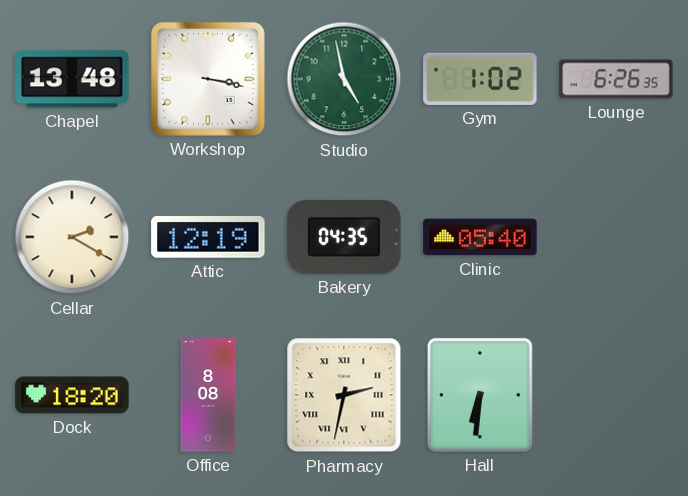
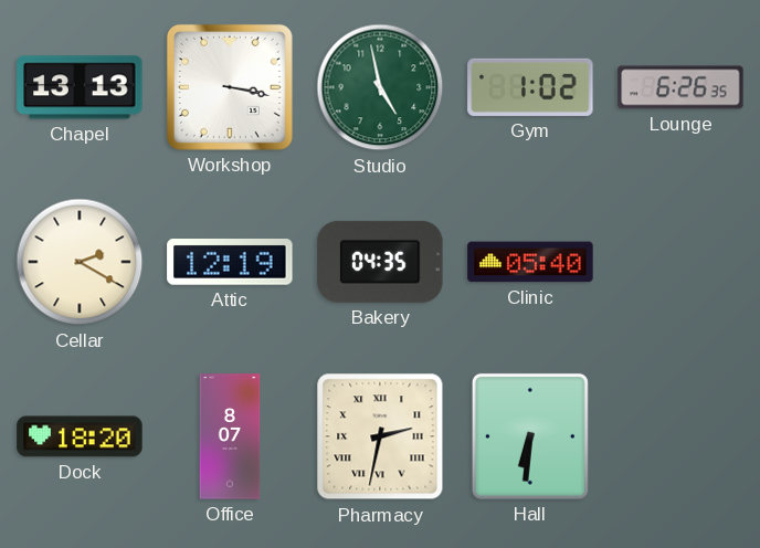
Chapel: 13:48 -> 13:13
Office: 8:08 -> 8:07
